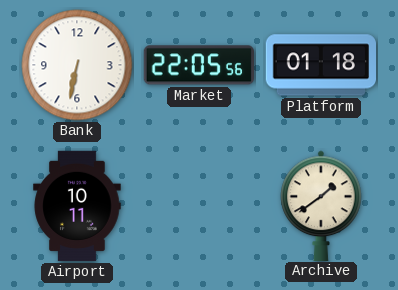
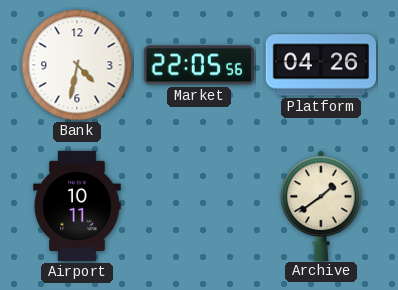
Bank: 6:32 -> 4:32
Platform: 01:18 -> 04:26
